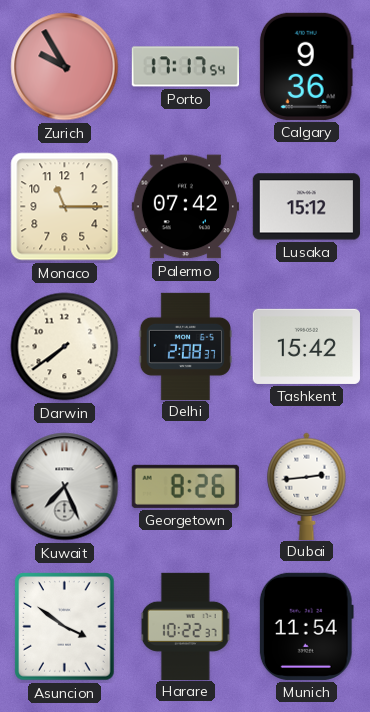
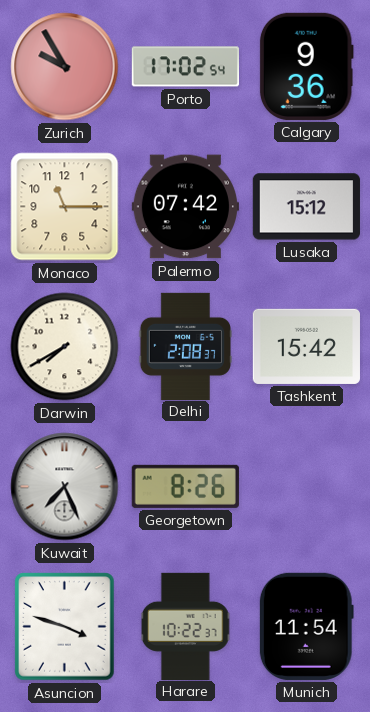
Porto: 17:17 -> 17:02
Darwin: 7:39 -> 7:40
Dubai: 2:44 -> none
Asuncion: 3:51 -> 3:48
